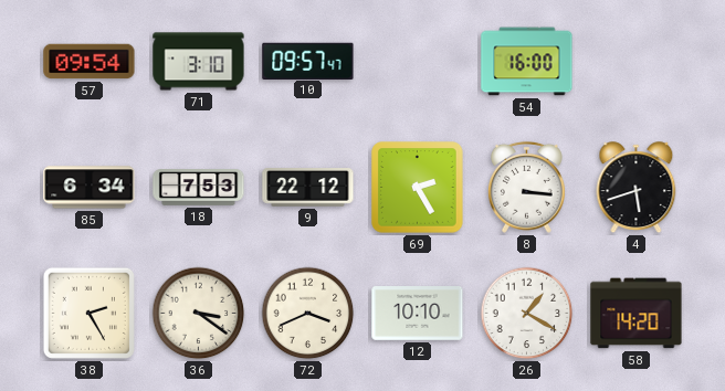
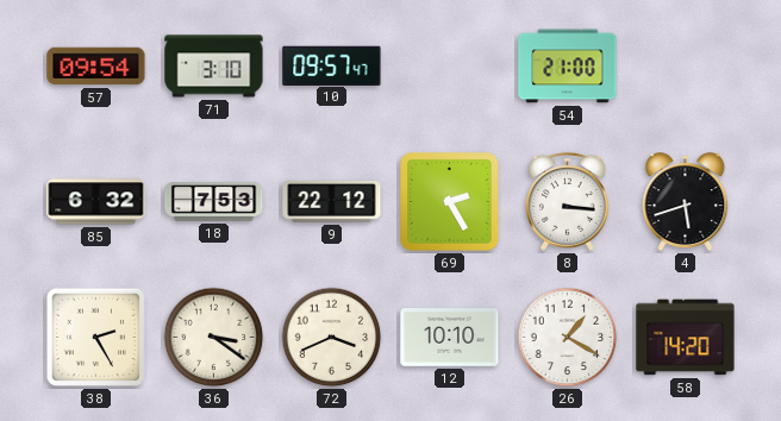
54: 16:00 -> 21:00
85: 6:34 -> 6:32
